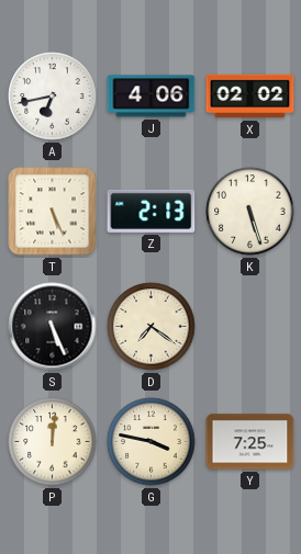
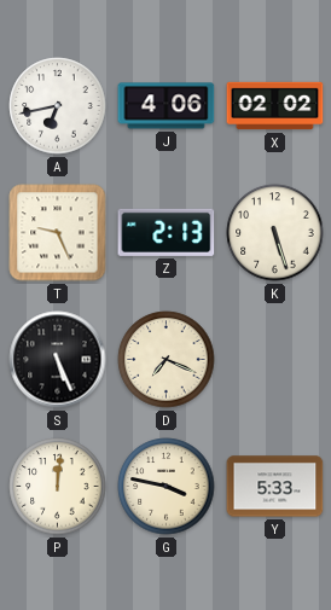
T: 5:26 -> 9:26
D: 7:21 -> 7:19
Y: 7:25 -> 5:33
